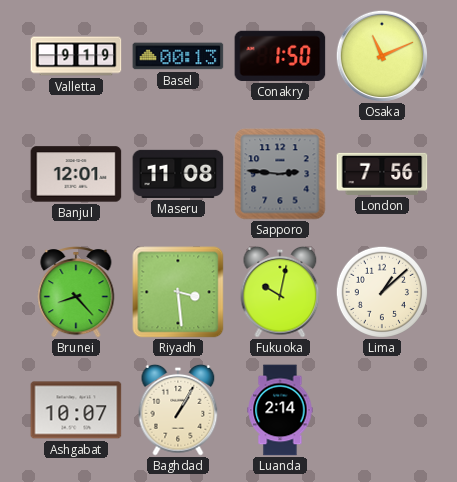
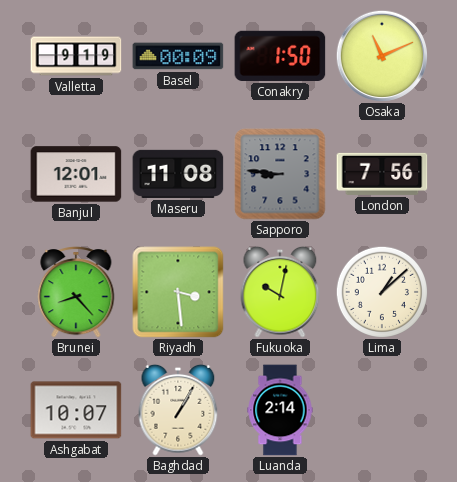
Basel: 00:13 -> 00:09
Sapporo: 2:46 -> 8:46
